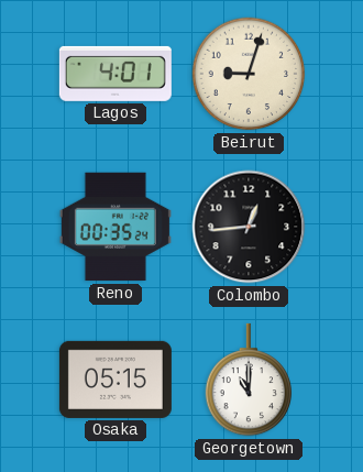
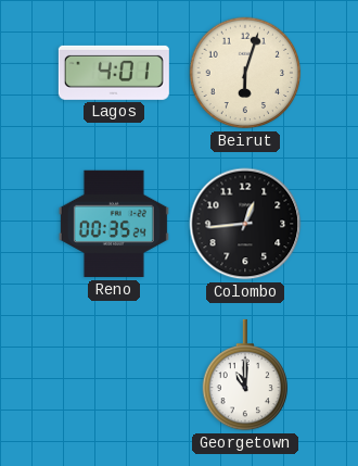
Beirut: 9:03 -> 6:03
Osaka: 05:15 -> none
